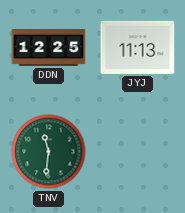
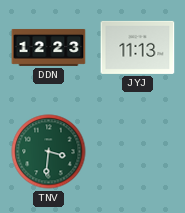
DDN: 12:25 -> 12:23
TNV: 11:31 -> 3:31
